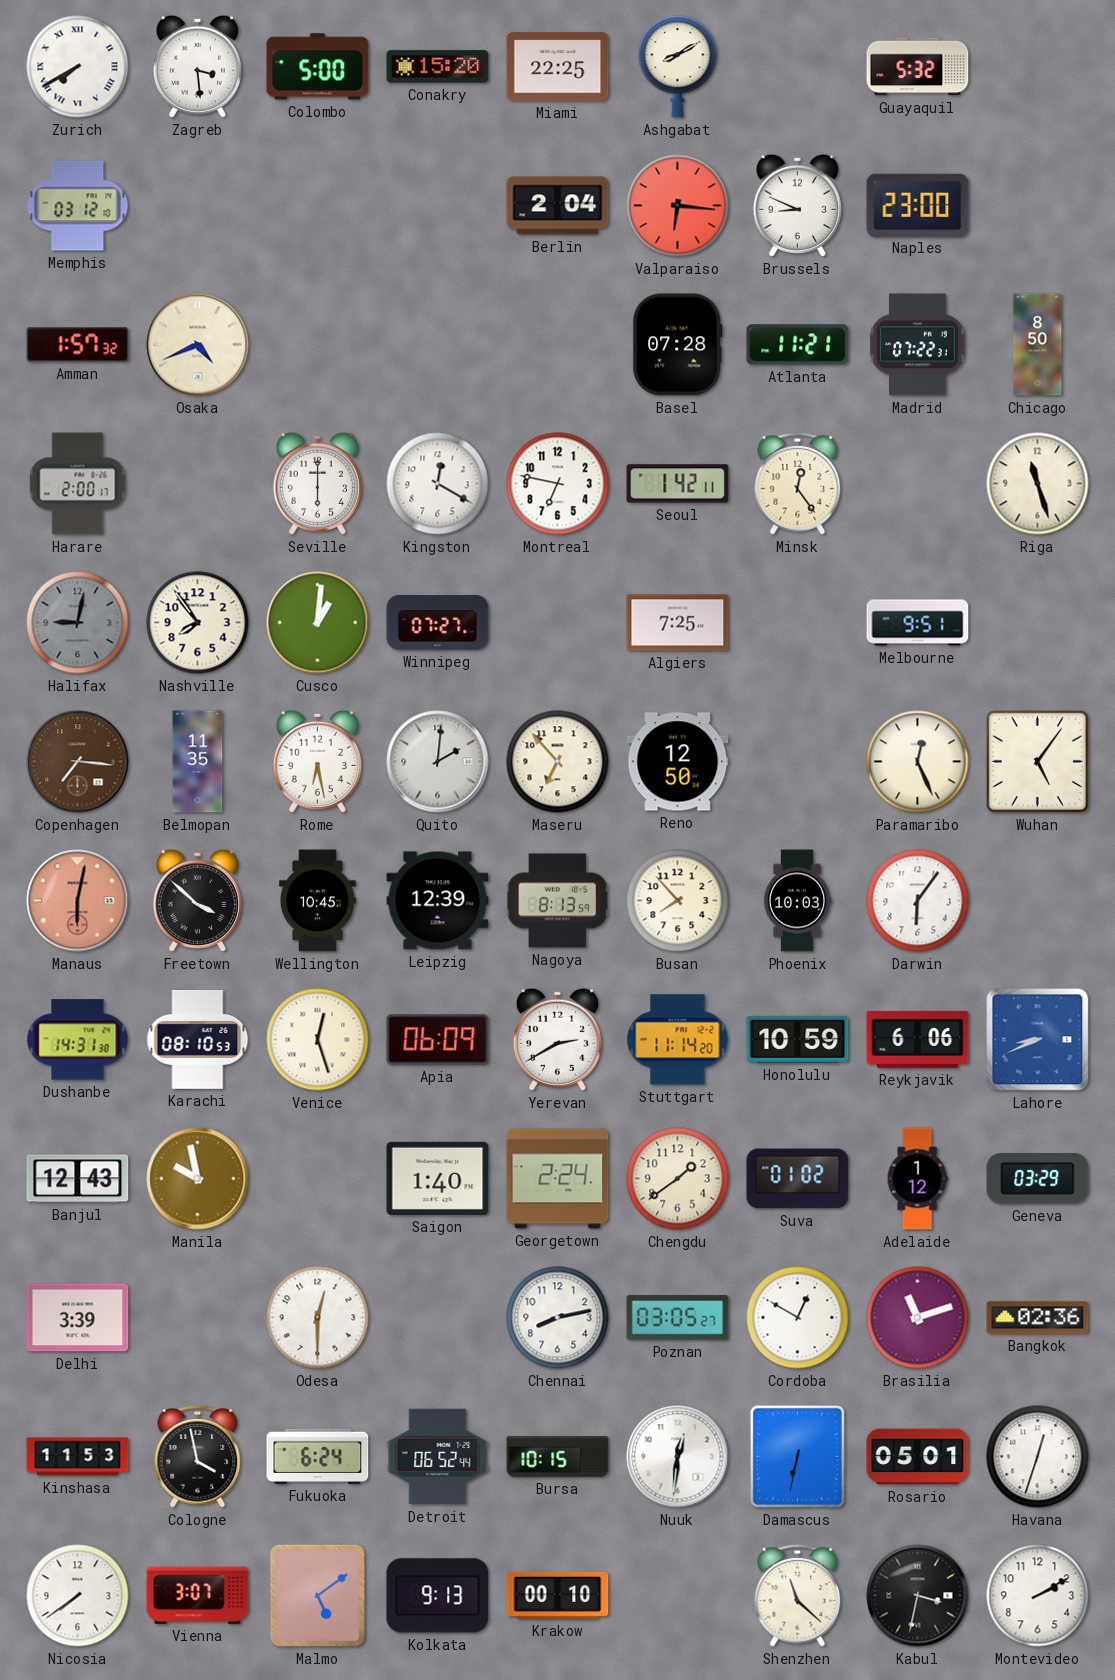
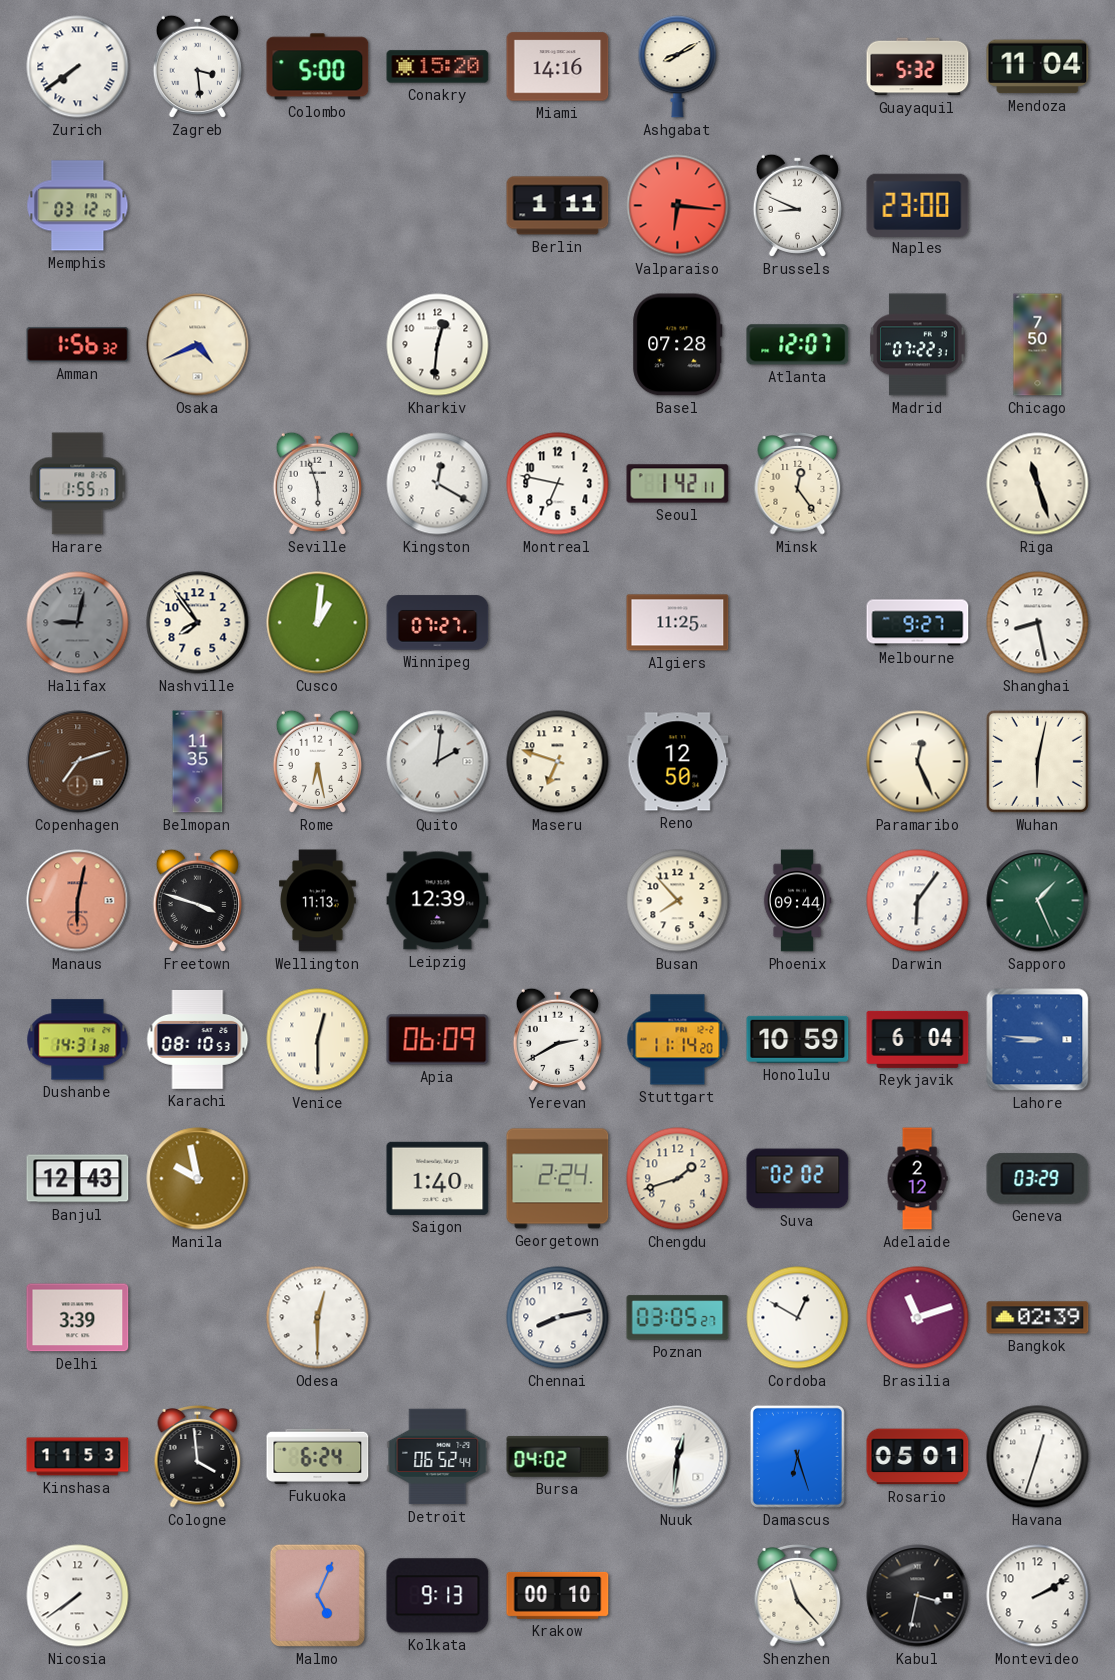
Zurich: 7:40 -> 7:39
Miami: 22:25 -> 14:16
Mendoza: none -> 11:04
Berlin: 2:04 -> 1:11
Amman: 1:57 -> 1:56
Kharkiv: none -> 12:31
Atlanta: 11:21 -> 12:07
Chicago: 8:50 -> 7:50
Harare: 2:00 -> 1:55
Seville: 6:00 -> 5:57
Algiers: 7:25 -> 11:25
Melbourne: 9:51 -> 9:27
Shanghai: none -> 8:28
Copenhagen: 7:16 -> 7:12
Maseru: 6:53 -> 6:48
Wuhan: 5:06 -> 6:02
Freetown: 3:52 -> 3:48
Wellington: 10:45 -> 11:13
Nagoya: 8:13 -> none
Phoenix: 10:03 -> 09:44
Sapporo: none -> 1:26
Venice: 12:27 -> 12:30
Reykjavik: 6:06 -> 6:04
Lahore: 8:41 -> 8:46
Chengdu: 1:39 -> 1:42
Suva: 01:02 -> 02:02
Adelaide: 1:12 -> 2:12
Bangkok: 02:36 -> 02:39
Cologne: 3:58 -> 3:59
Bursa: 10:15 -> 04:02
Damascus: 6:32 -> 6:27
Vienna: 3:07 -> none
Malmo: 5:09 -> 5:04
Shenzhen: 11:22 -> 11:23
